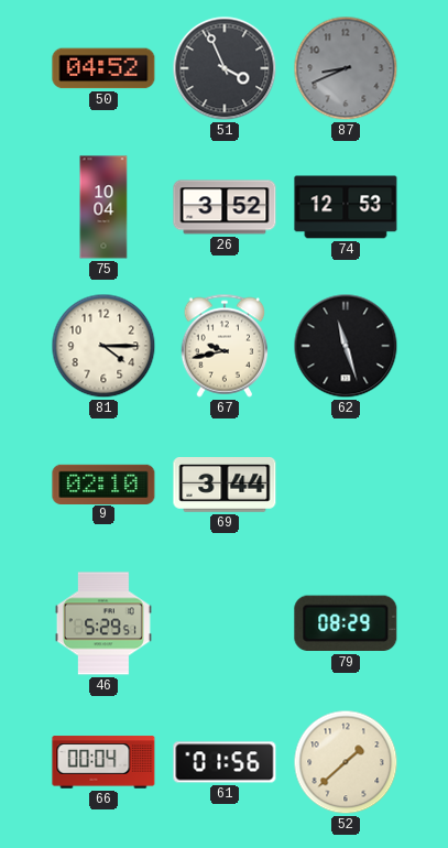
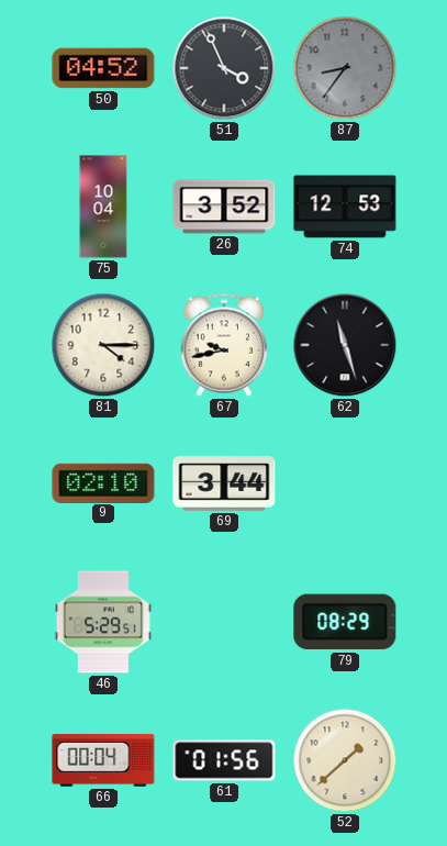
87: 8:41 -> 8:36
